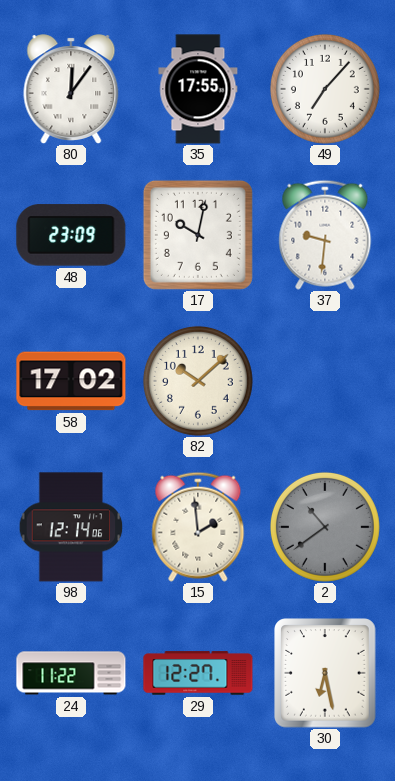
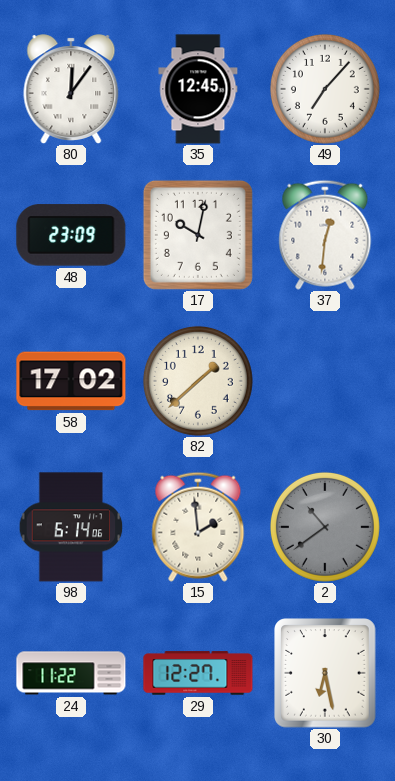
35: 17:55 -> 12:45
37: 9:31 -> 12:31
82: 10:08 -> 1:38
98: 12:14 -> 6:14
